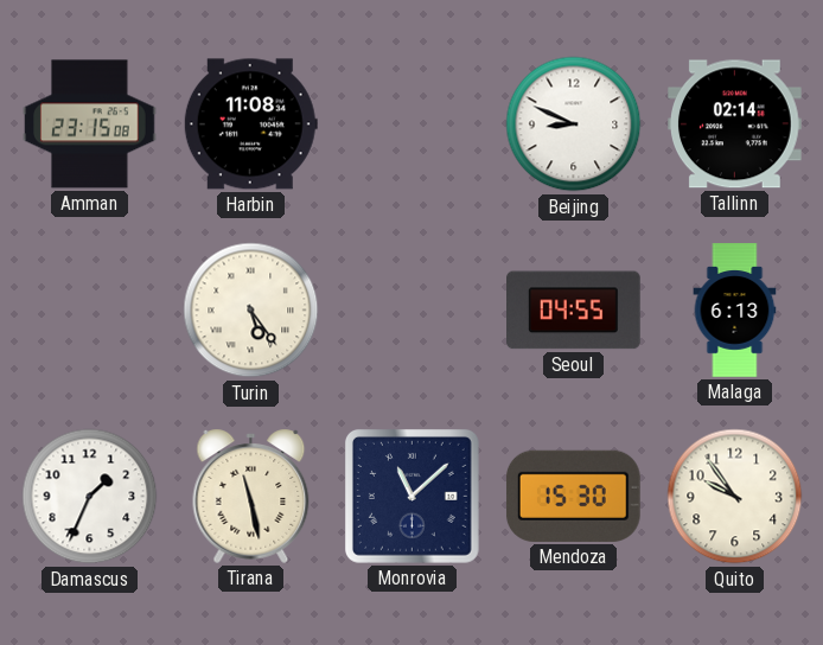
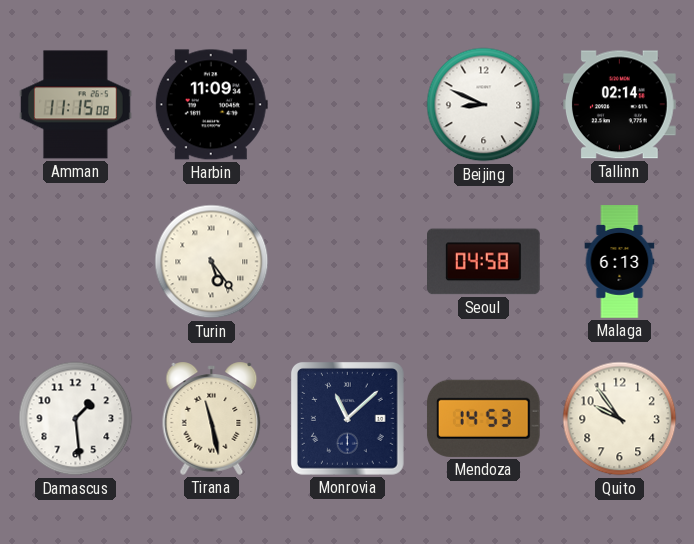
Amman: 23:15 -> 11:15
Harbin: 11:08 -> 11:09
Seoul: 04:55 -> 04:58
Damascus: 1:34 -> 1:29
Mendoza: 15:30 -> 14:53
